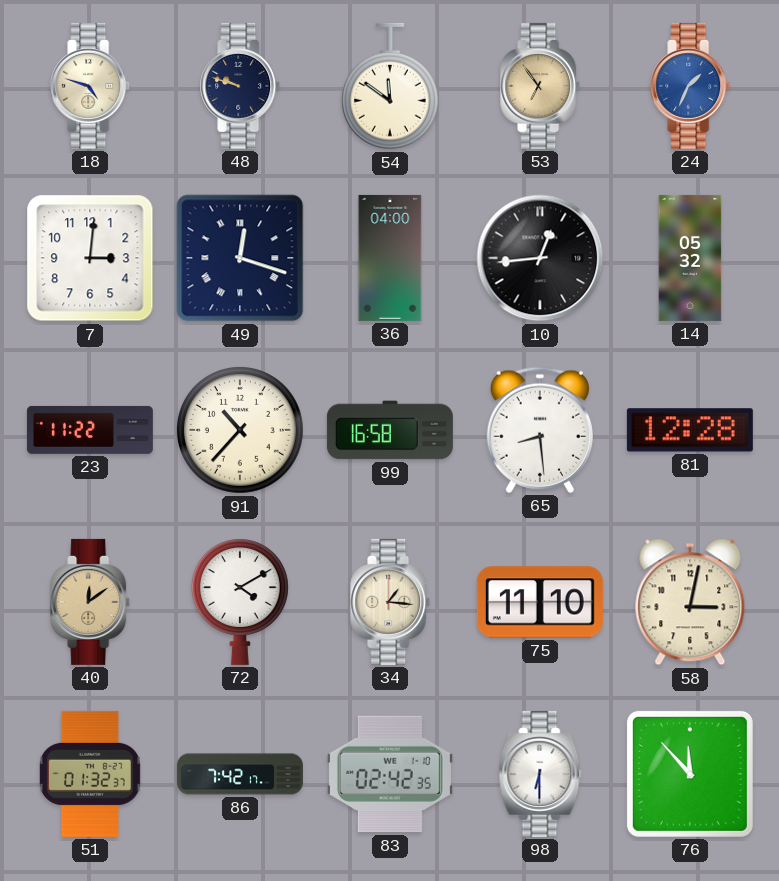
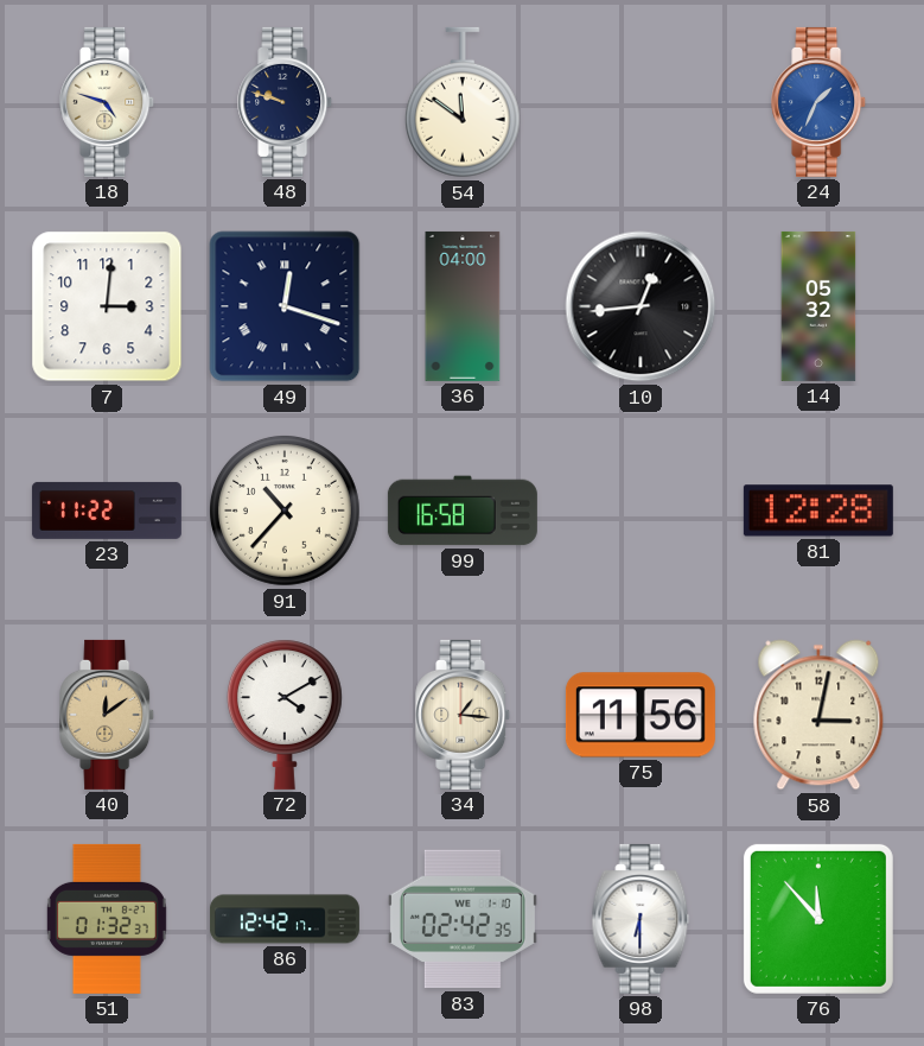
53: 6:54 -> none
65: 8:29 -> none
75: 11:10 -> 11:56
86: 7:42 -> 12:42
